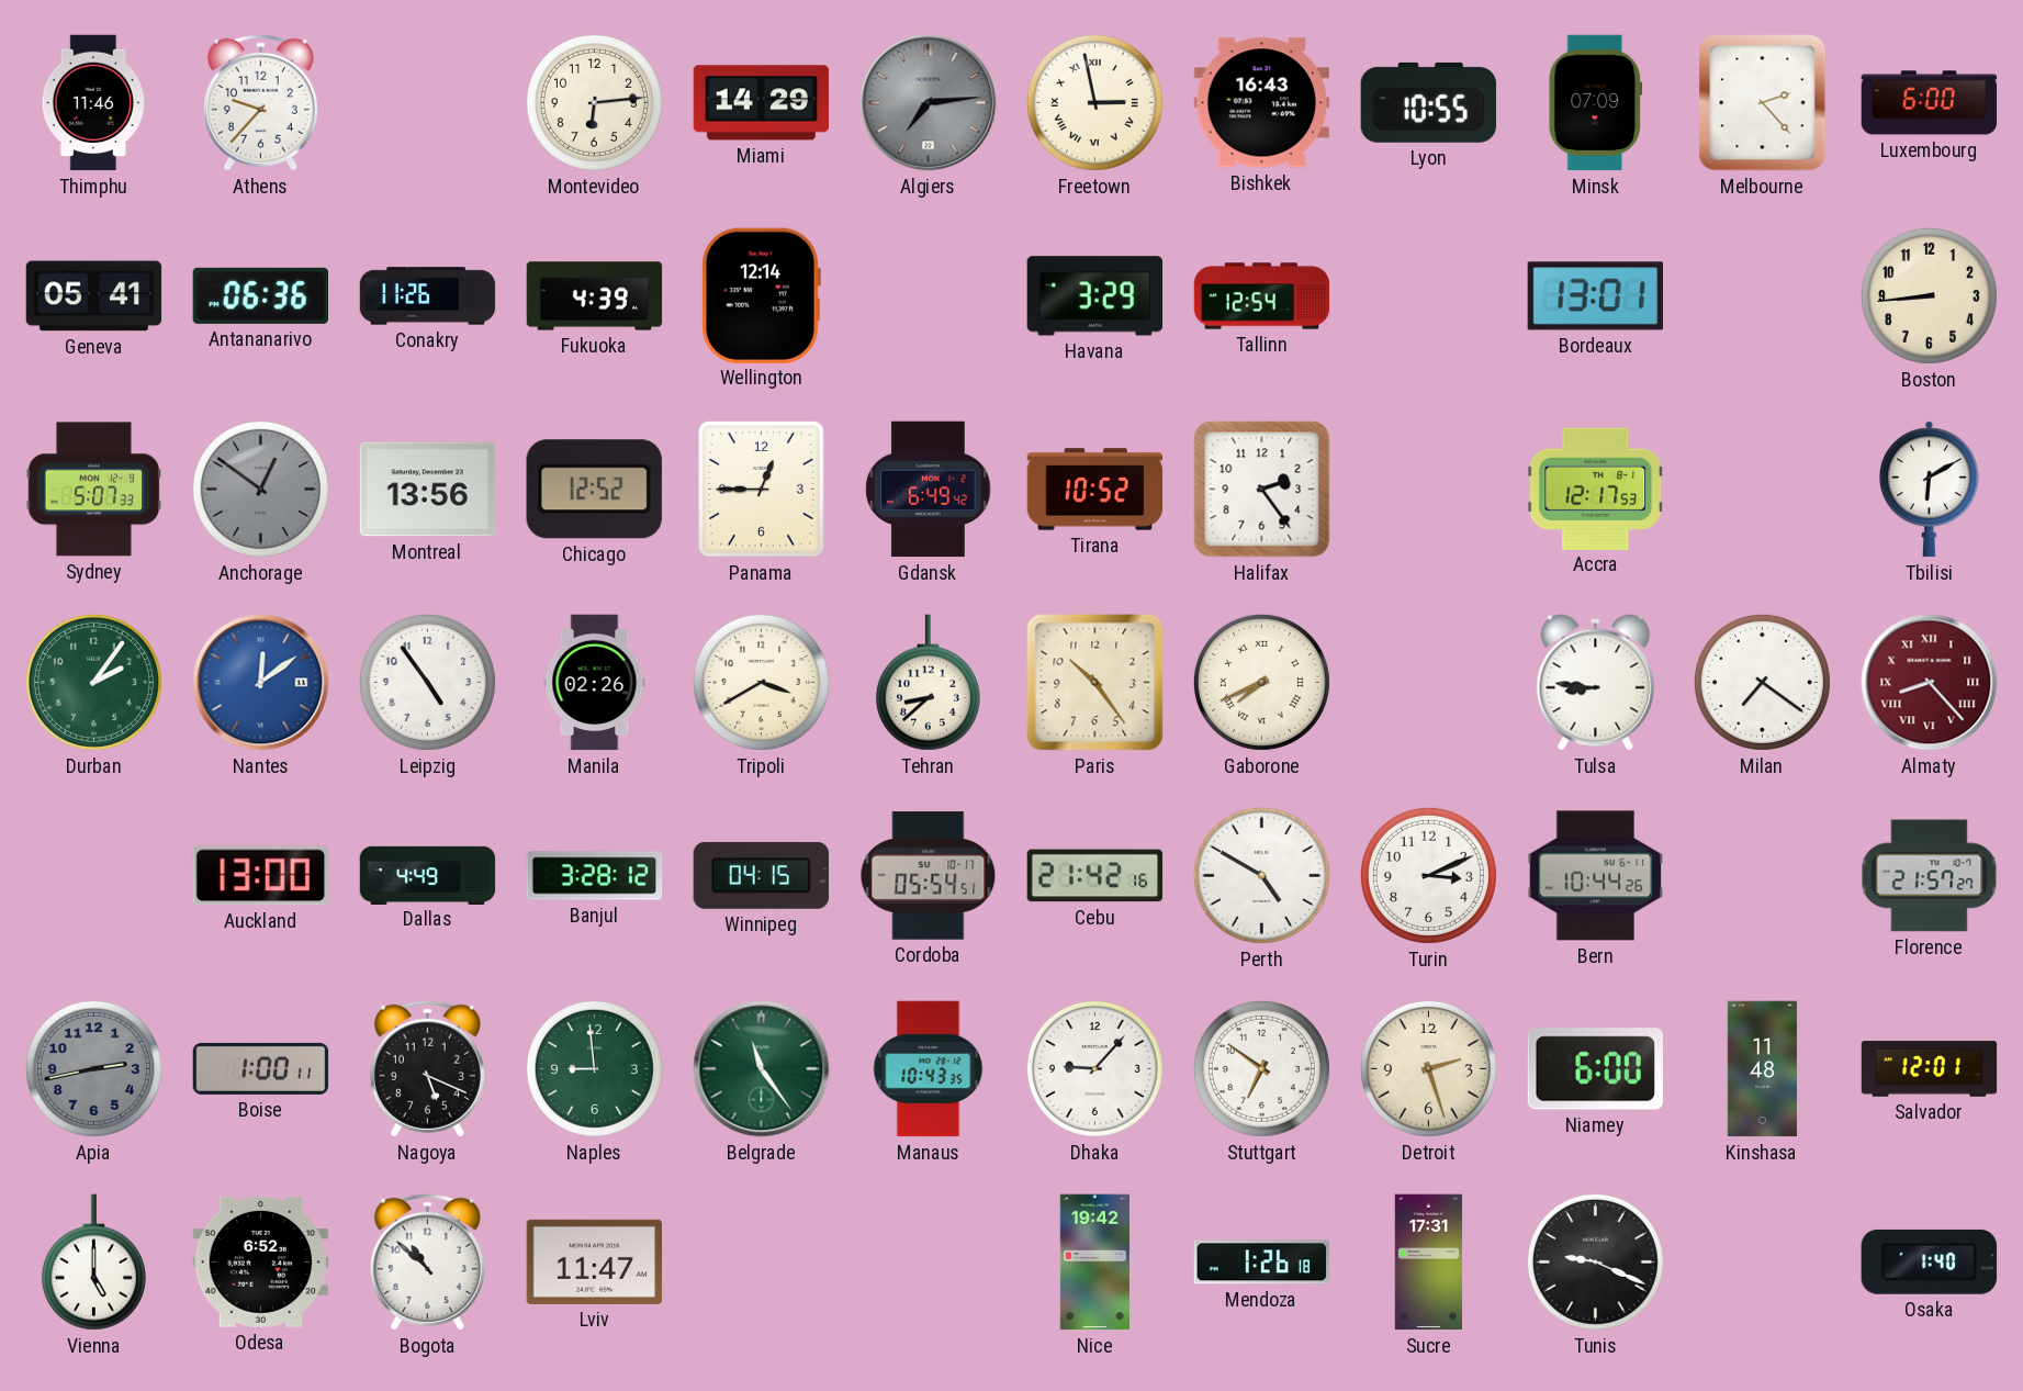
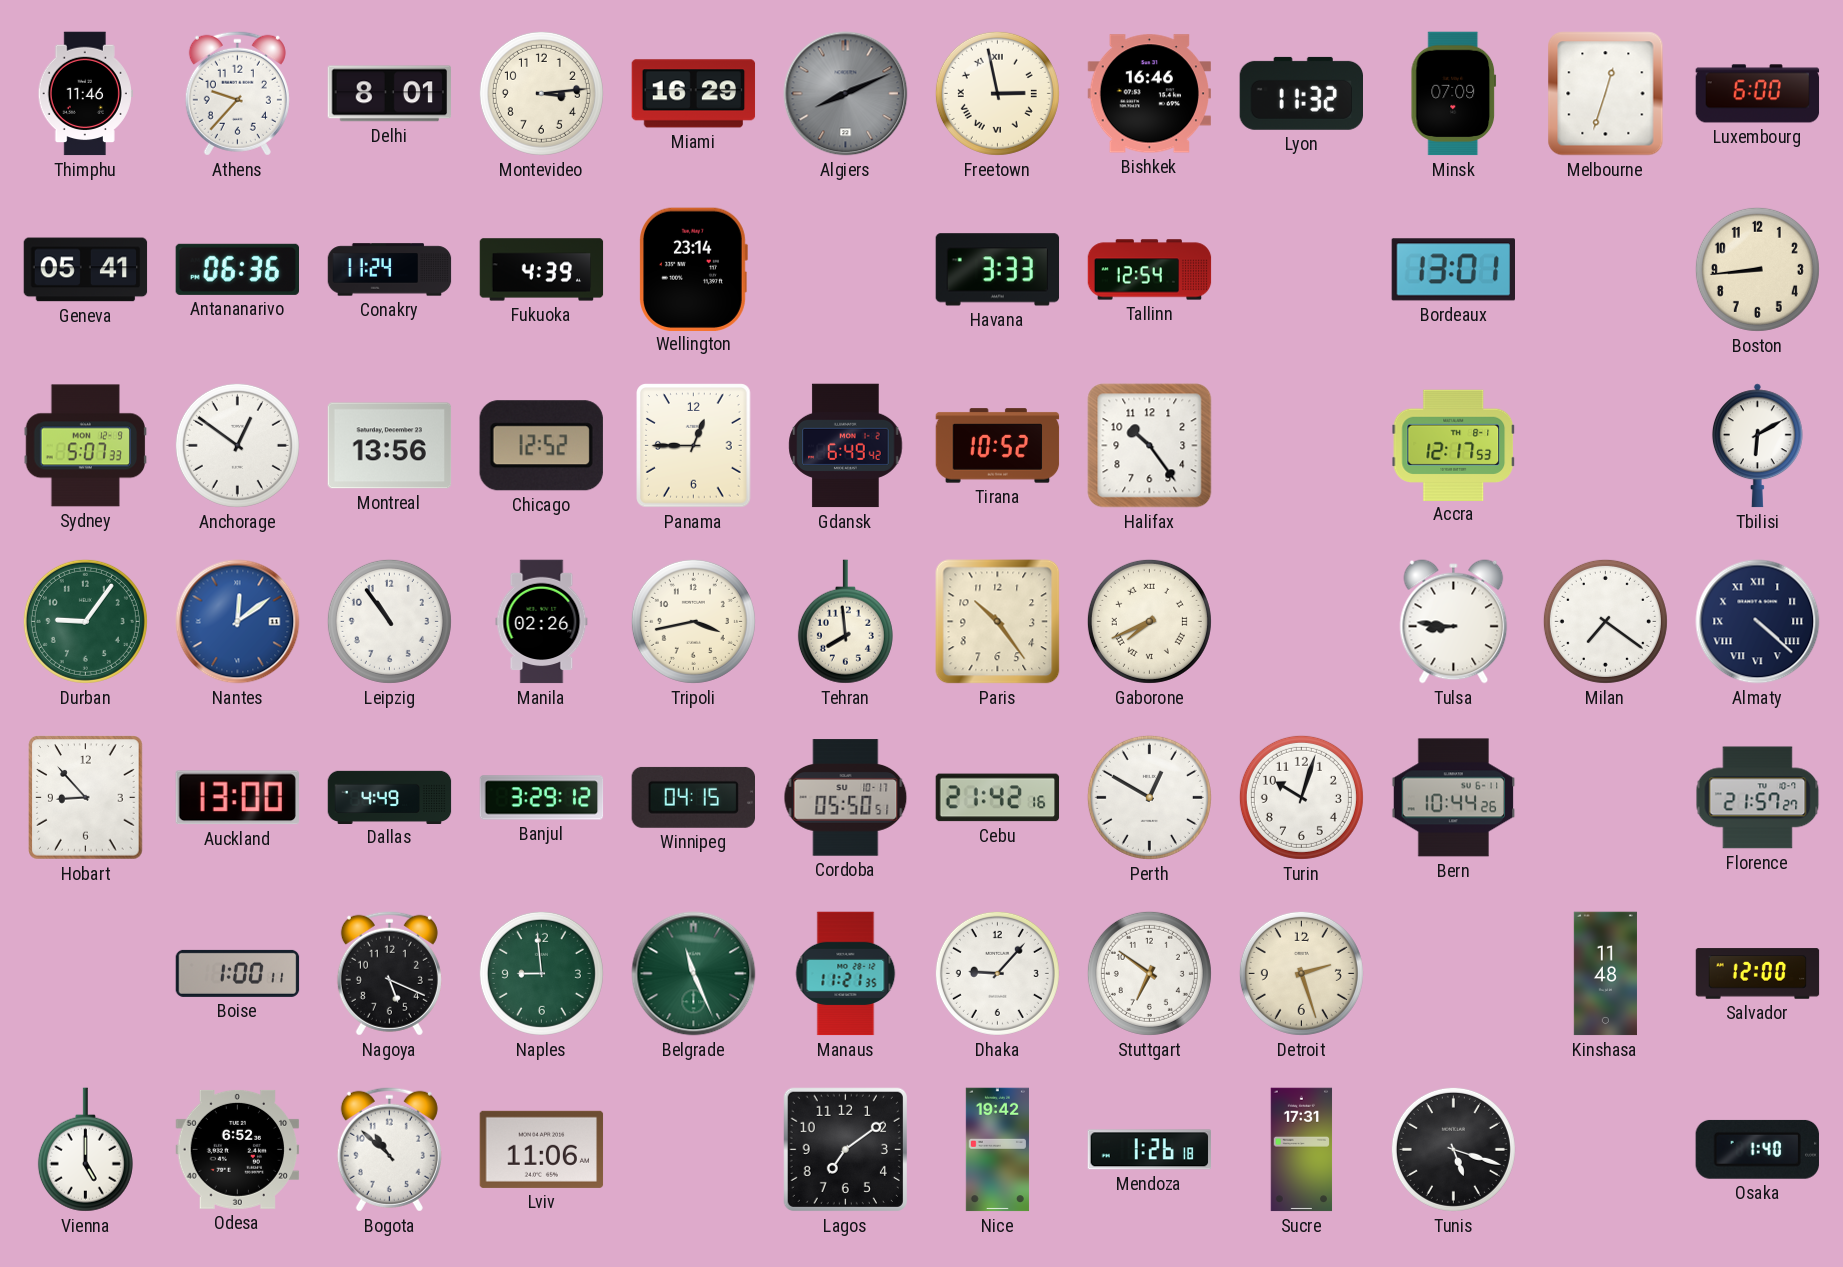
Delhi: none -> 8:01
Montevideo: 6:14 -> 3:14
Miami: 14:29 -> 16:29
Algiers: 7:14 -> 8:11
Bishkek: 16:43 -> 16:46
Lyon: 10:55 -> 11:32
Melbourne: 2:23 -> 12:33
Conakry: 11:26 -> 11:24
Wellington: 12:14 -> 23:14
Havana: 3:29 -> 3:33
Anchorage dial: grey -> white
Halifax: 2:24 -> 10:24
Durban: 2:06 -> 9:06
Leipzig: 4:54 -> 10:54
Tripoli: 3:40 -> 3:43
Tehran: 8:38 -> 7:59
Almaty: 8:23 -> 4:22
Almaty dial: burgundy -> navy
Hobart: none -> 8:53
Banjul: 3:28 -> 3:29
Cordoba: 05:54 -> 05:50
Perth: 4:50 -> 12:50
Turin: 3:11 -> 10:03
Apia: 2:43 -> none
Belgrade: 11:24 -> 11:26
Manaus: 10:43 -> 11:21
Niamey: 6:00 -> none
Salvador: 12:01 -> 12:00
Lviv: 11:47 -> 11:06
Lagos: none -> 7:09
Tunis: 9:19 -> 5:18
